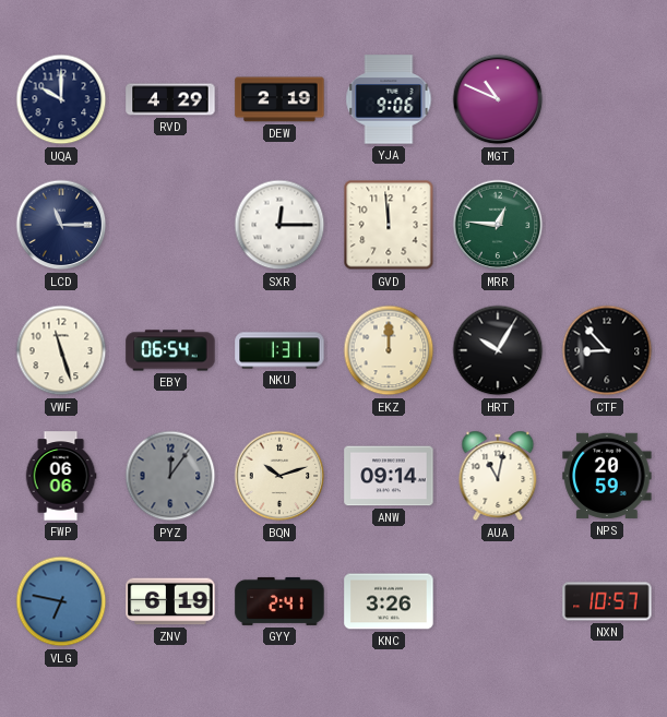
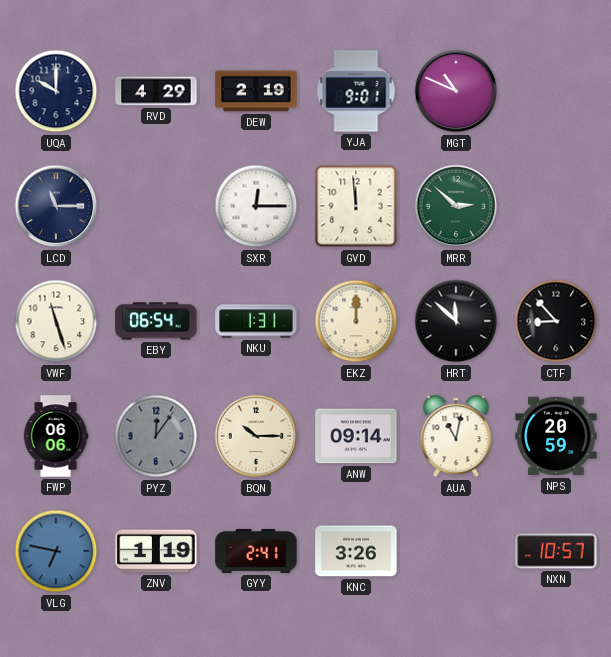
YJA: 9:06 -> 9:01
MRR: 12:46 -> 2:52
HRT: 10:05 -> 11:52
BQN: 10:12 -> 10:15
ZNV: 6:19 -> 1:19
